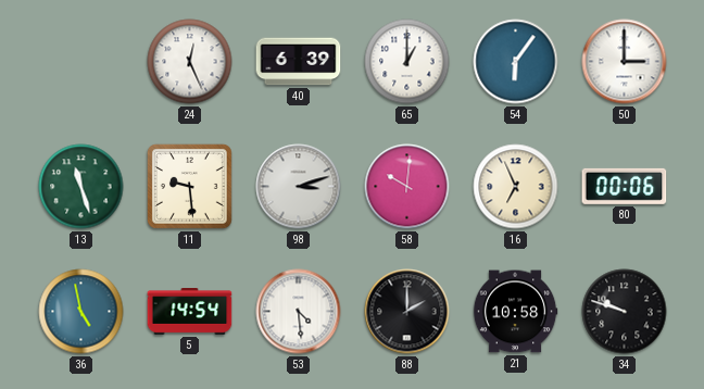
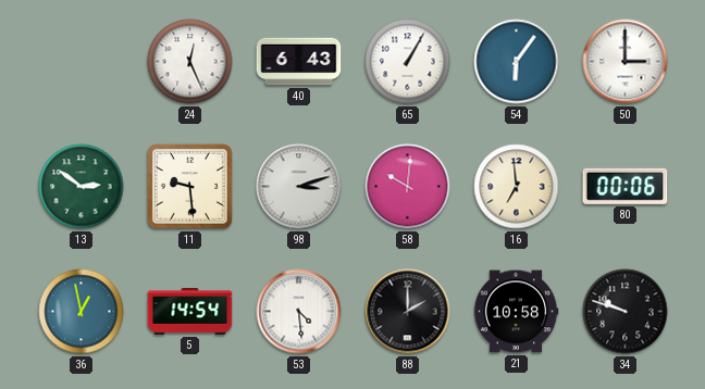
40: 6:39 -> 6:43
65: 1:00 -> 1:05
13: 11:27 -> 2:51
16: 6:56 -> 6:59
36: 4:58 -> 12:58
